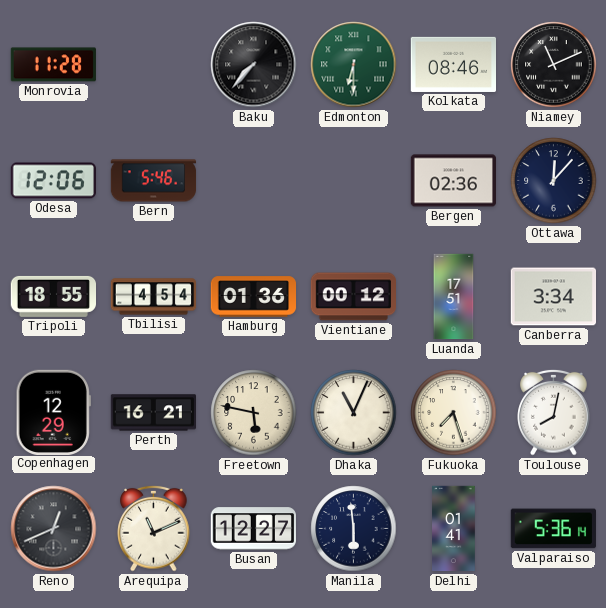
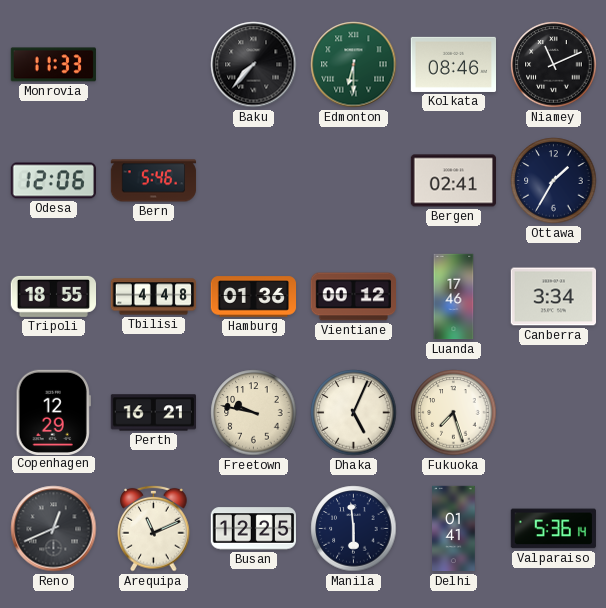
Monrovia: 11:28 -> 11:33
Bergen: 02:36 -> 02:41
Ottawa: 12:07 -> 1:35
Tbilisi: 4:54 -> 4:48
Luanda: 17:51 -> 17:46
Freetown: 5:47 -> 9:47
Dhaka: 11:04 -> 5:04
Toulouse: 8:02 -> none
Busan: 12:27 -> 12:25
